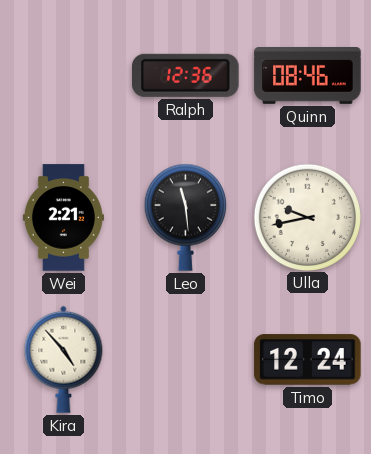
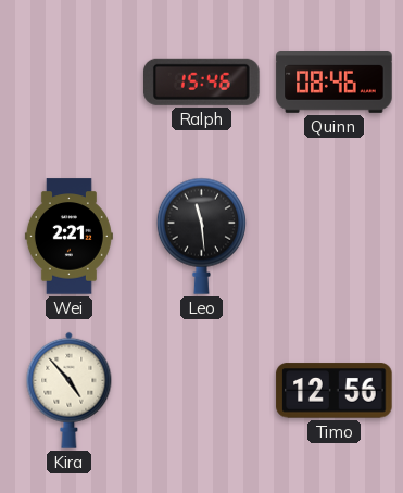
Ralph: 12:36 -> 15:46
Ulla: 9:43 -> none
Timo: 12:24 -> 12:56
